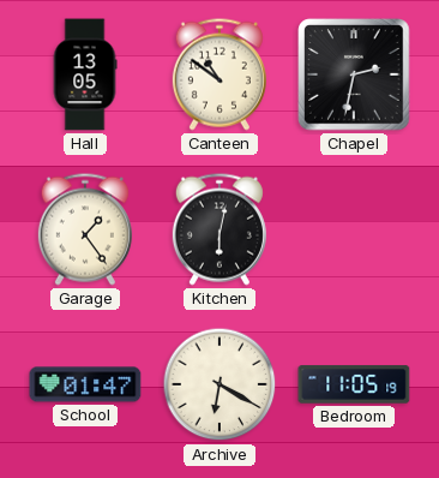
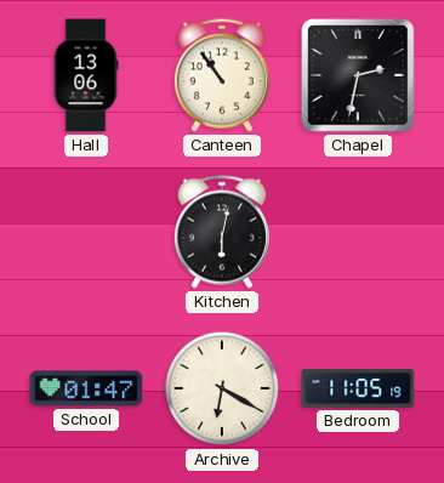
Hall: 13:05 -> 13:06
Canteen: 10:51 -> 10:54
Garage: 1:24 -> none
